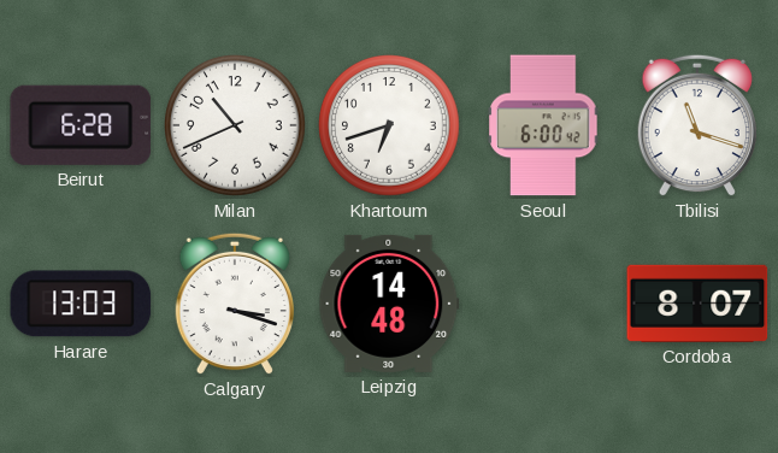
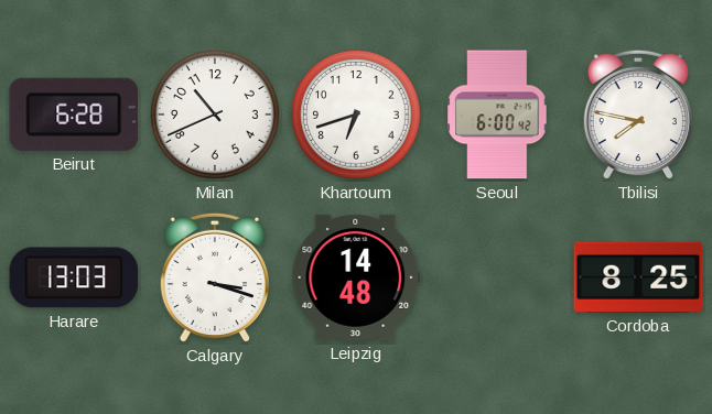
Tbilisi: 11:18 -> 7:47
Cordoba: 8:07 -> 8:25
